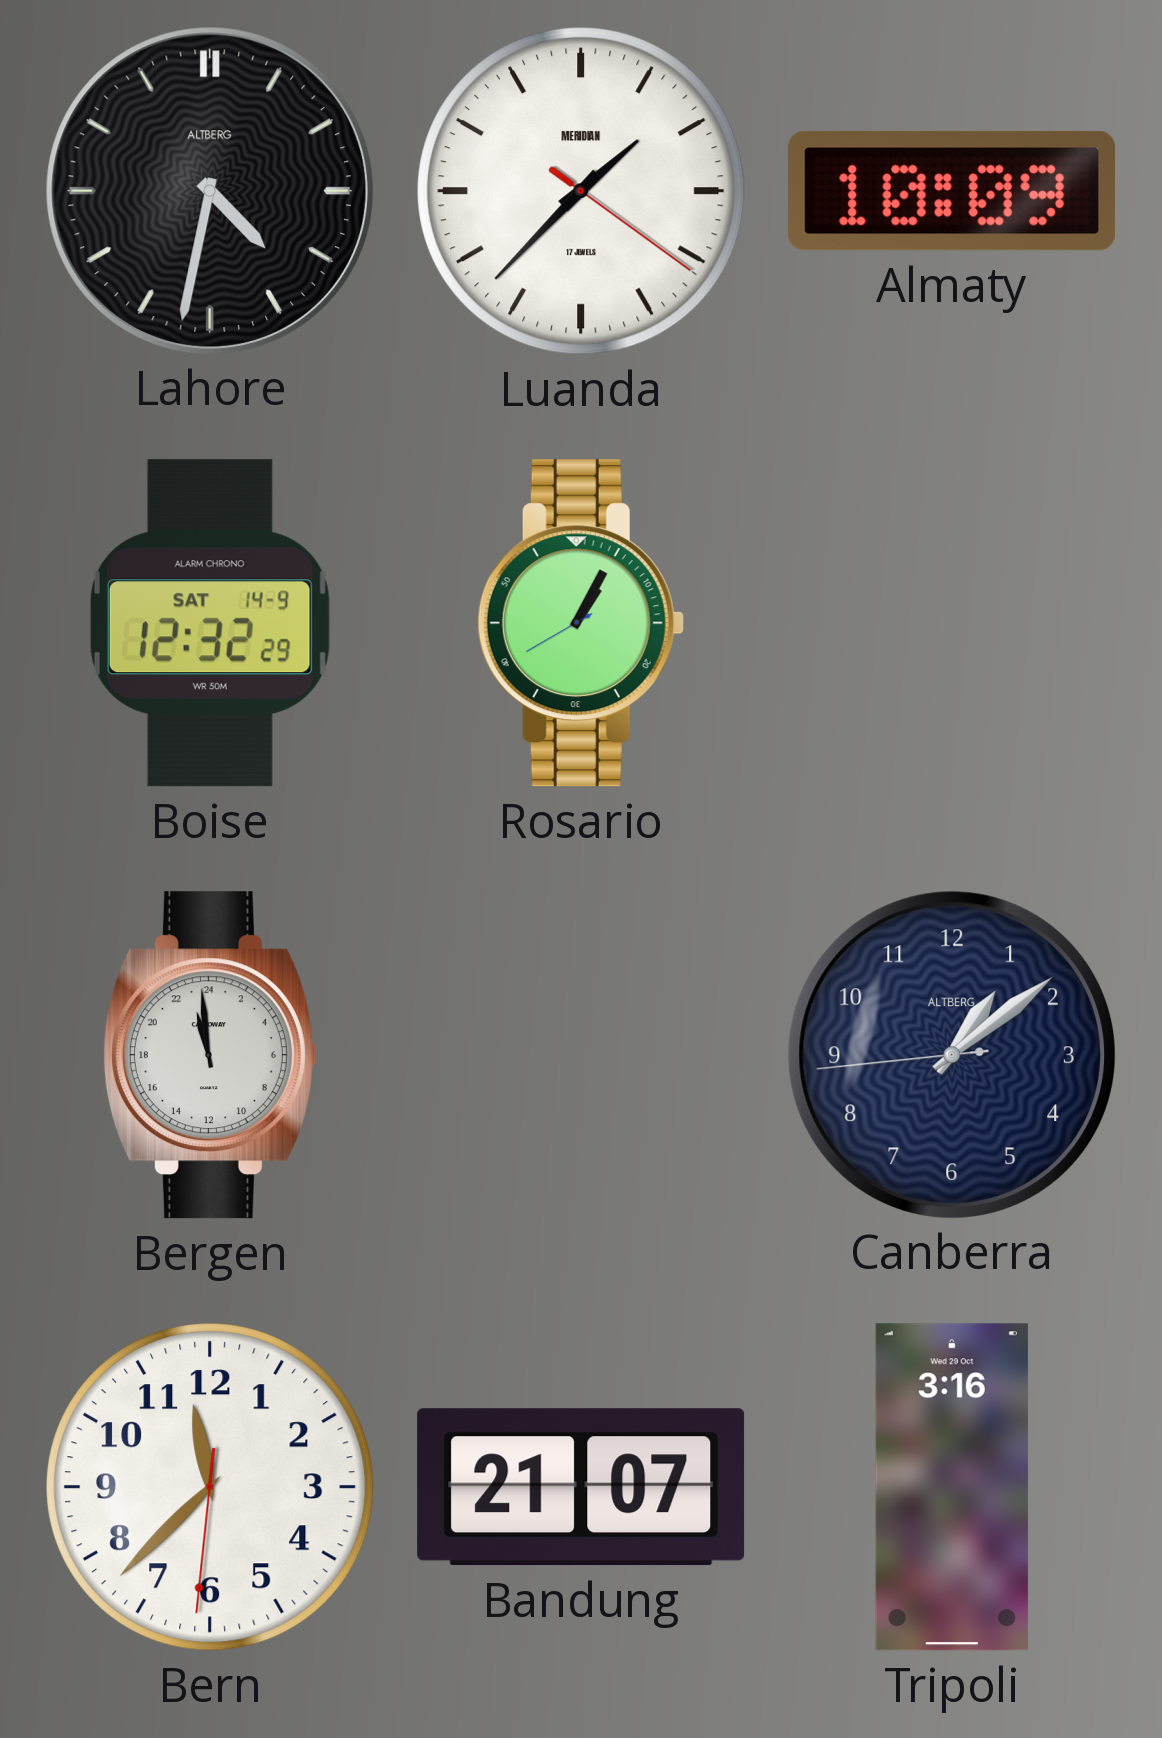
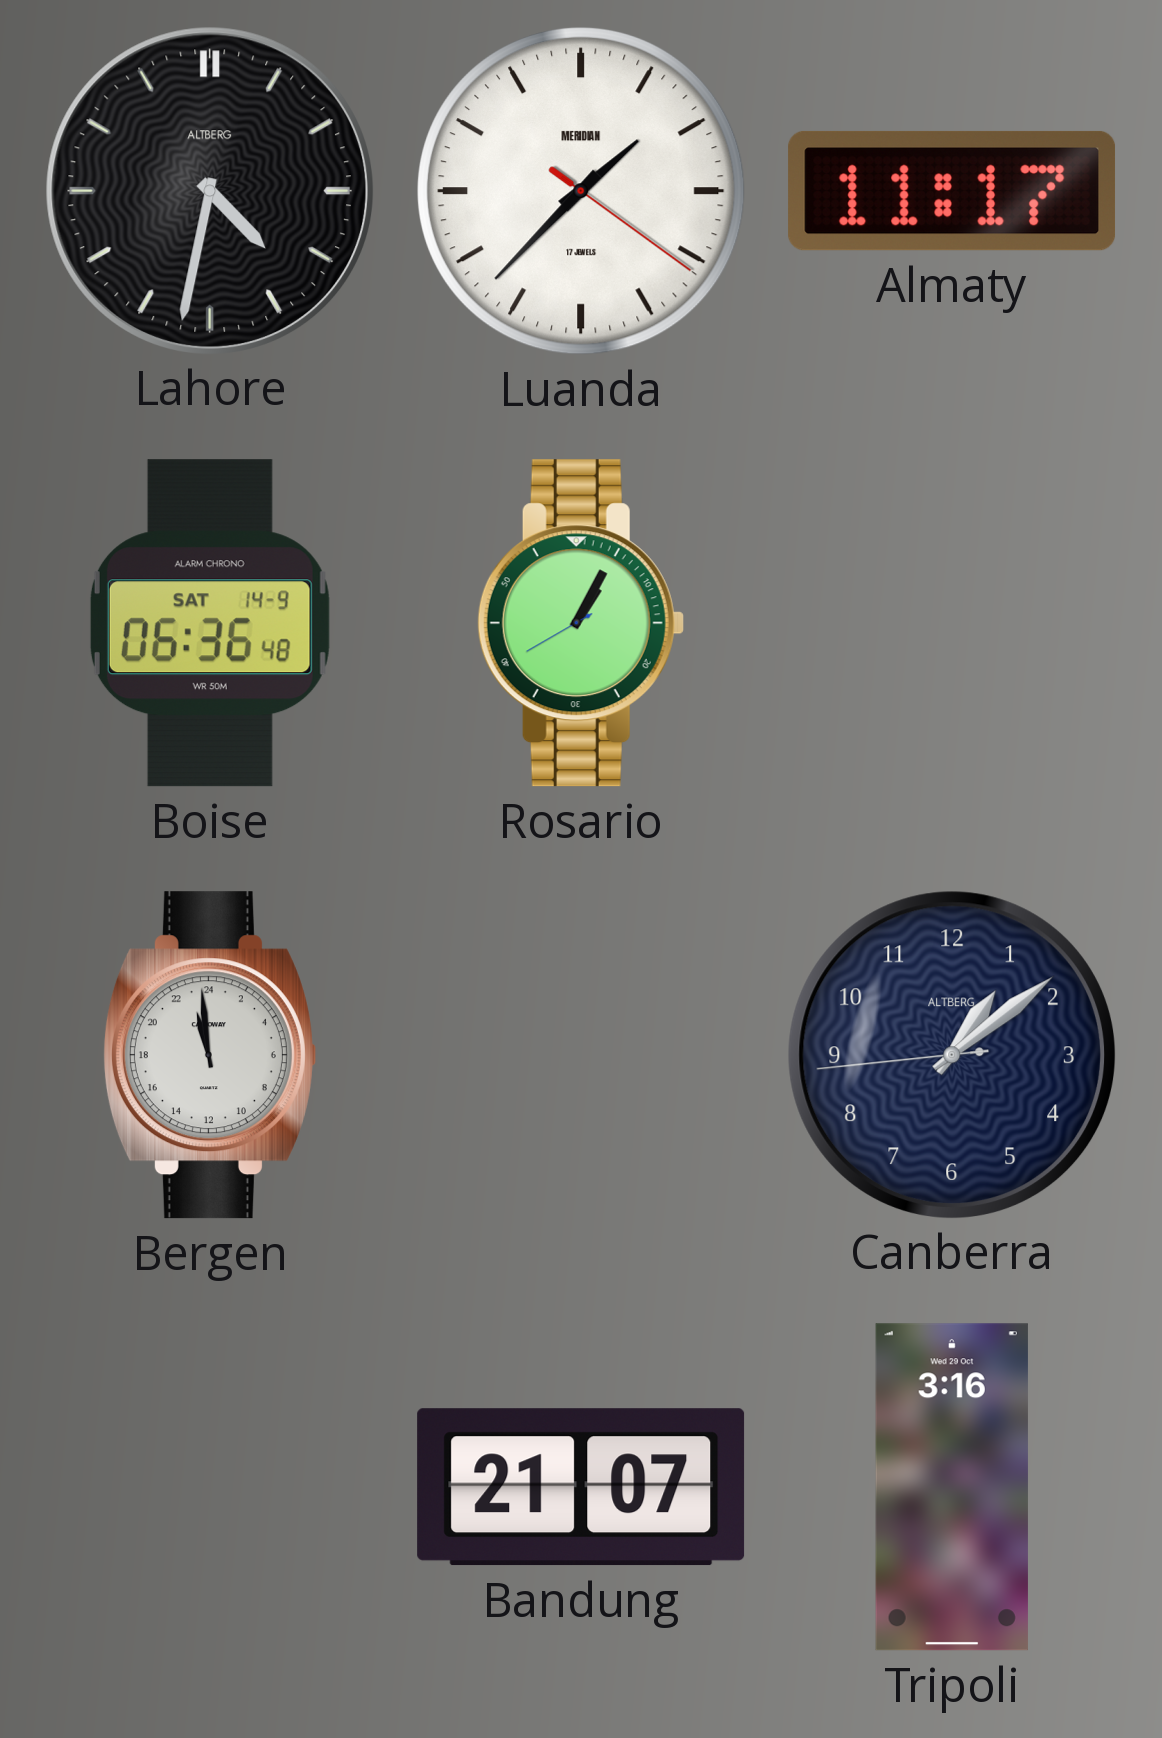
Almaty: 10:09 -> 11:17
Boise: 12:32 -> 06:36
Bern: 11:37 -> none
